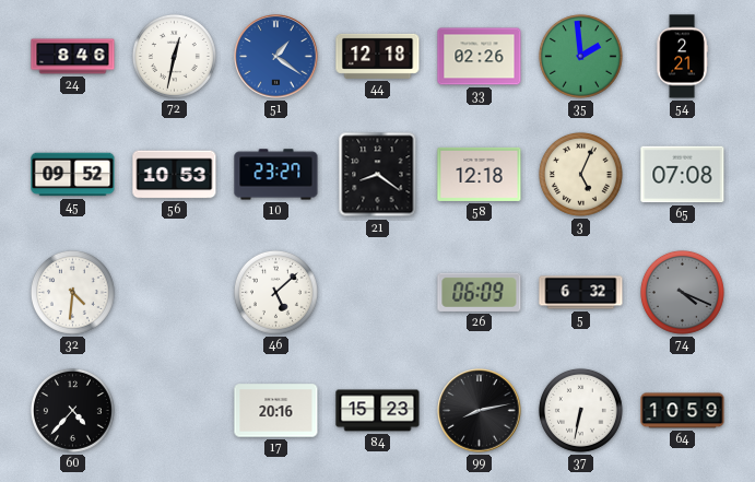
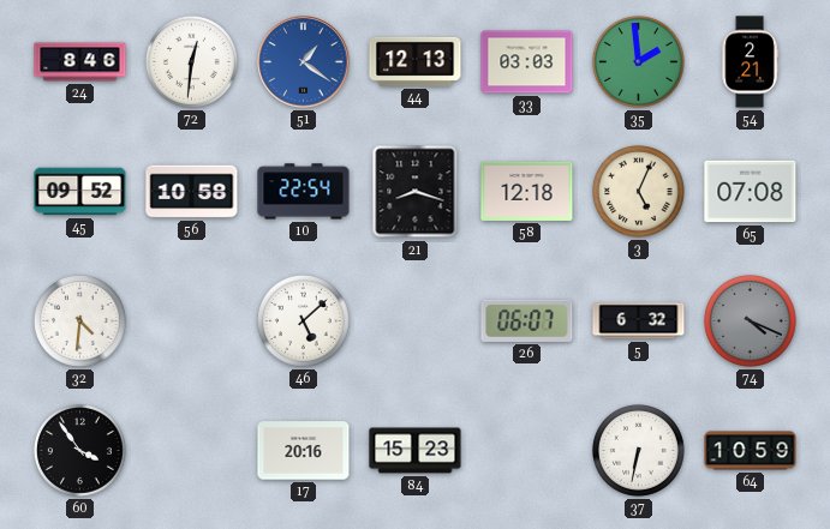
72: 12:32 -> 12:31
44: 12:18 -> 12:13
33: 02:26 -> 03:03
56: 10:53 -> 10:58
10: 23:27 -> 22:54
21: 8:21 -> 8:18
26: 06:09 -> 06:07
60: 4:37 -> 3:54
99: 8:13 -> none
